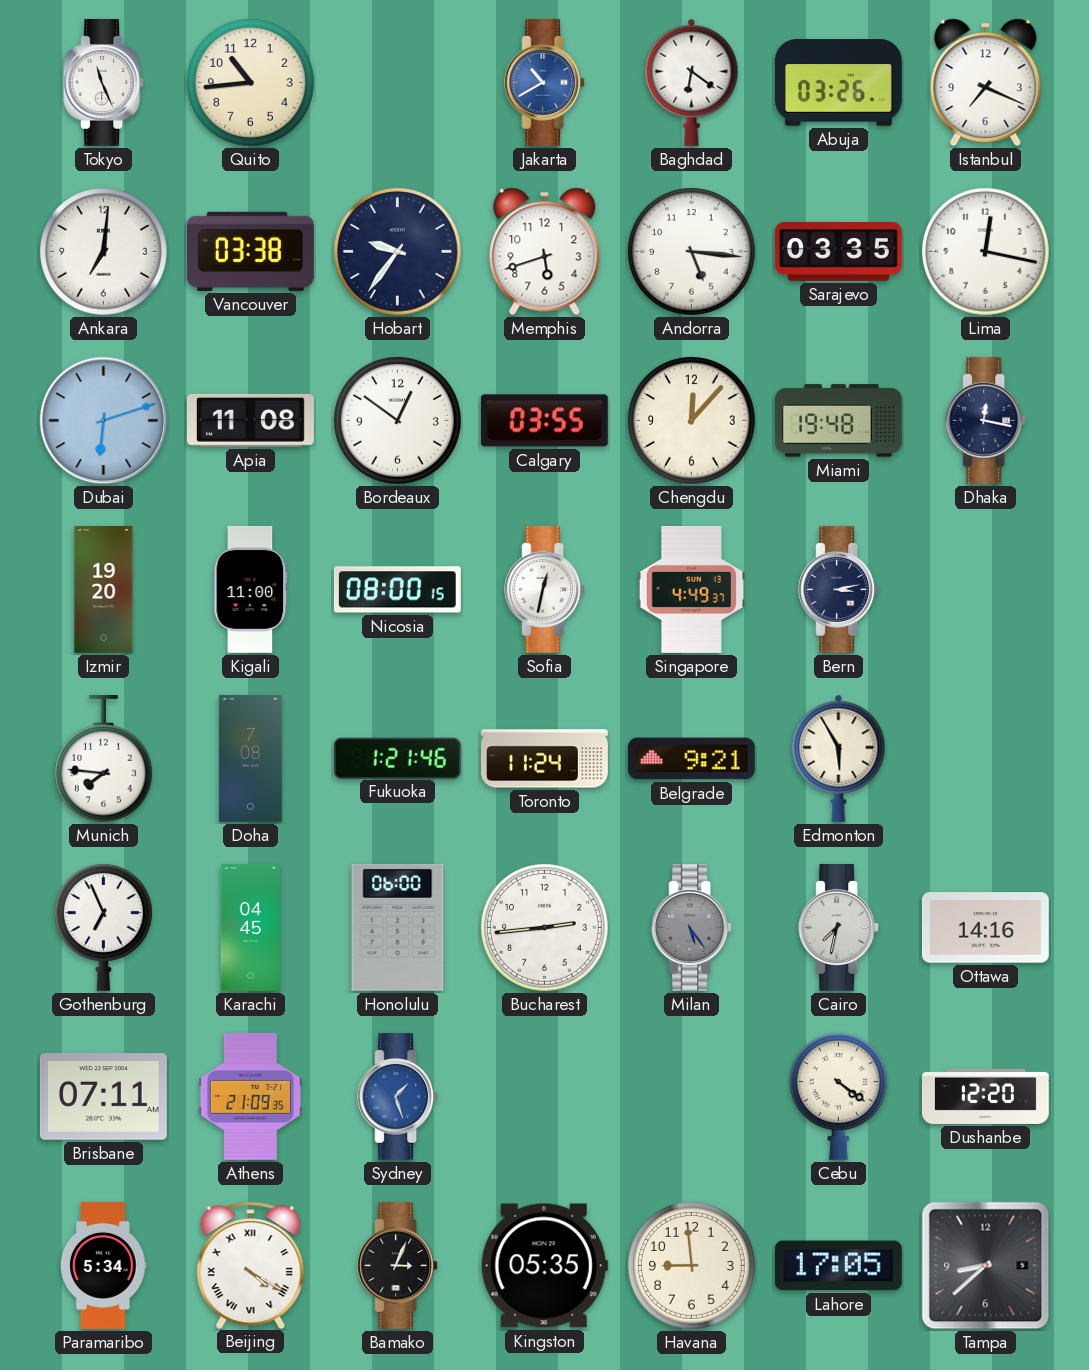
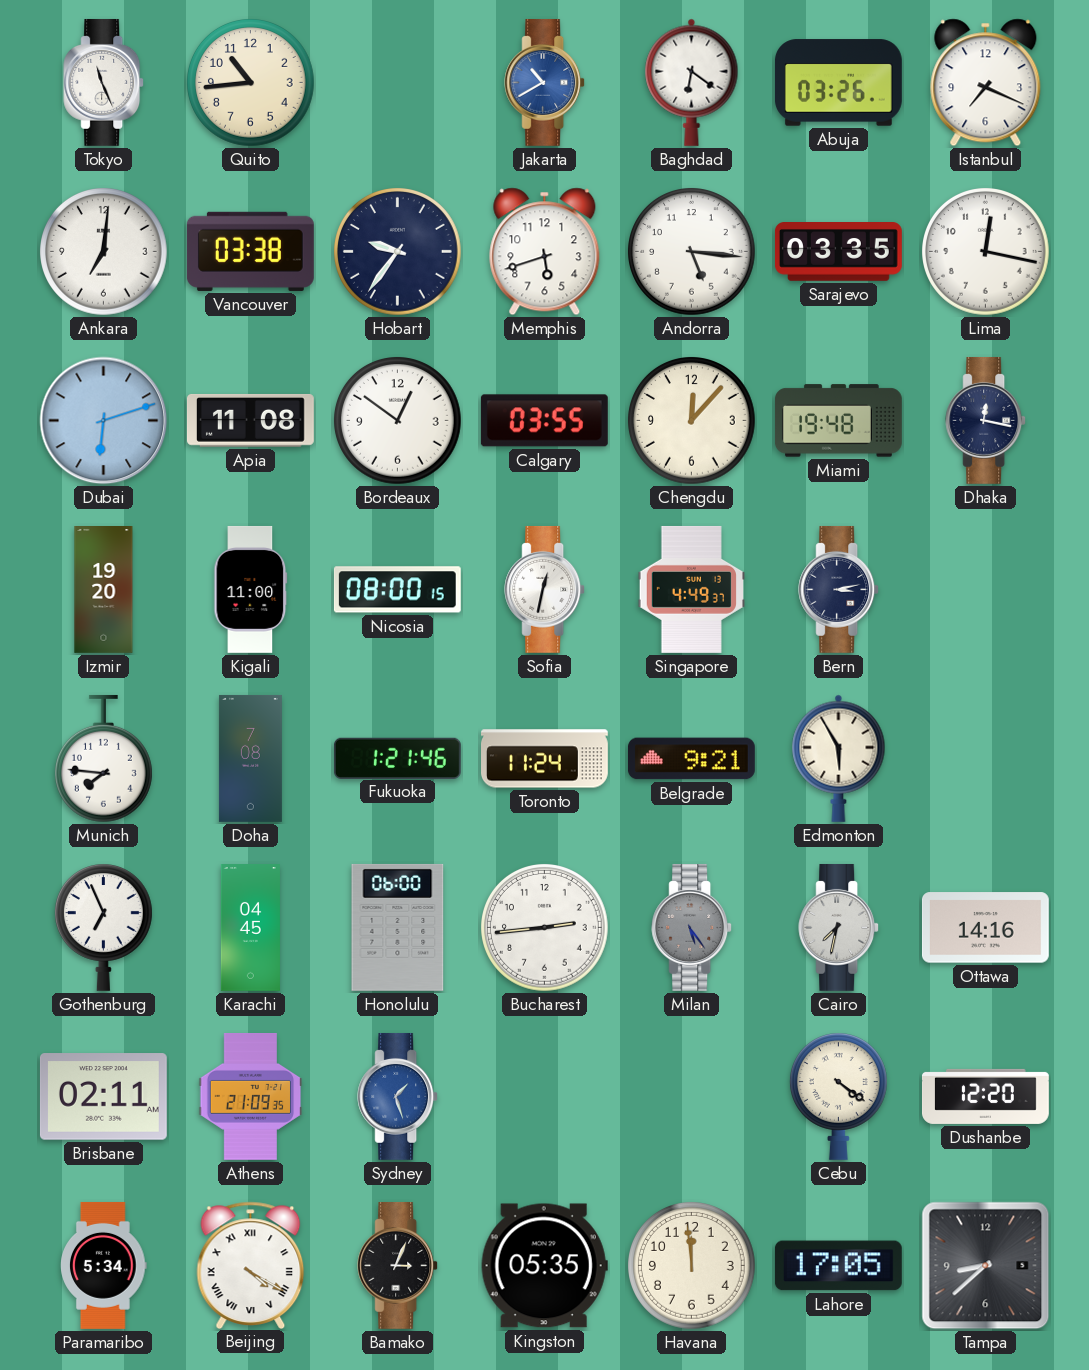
Brisbane: 07:11 -> 02:11
Havana: 8:59 -> 11:59
